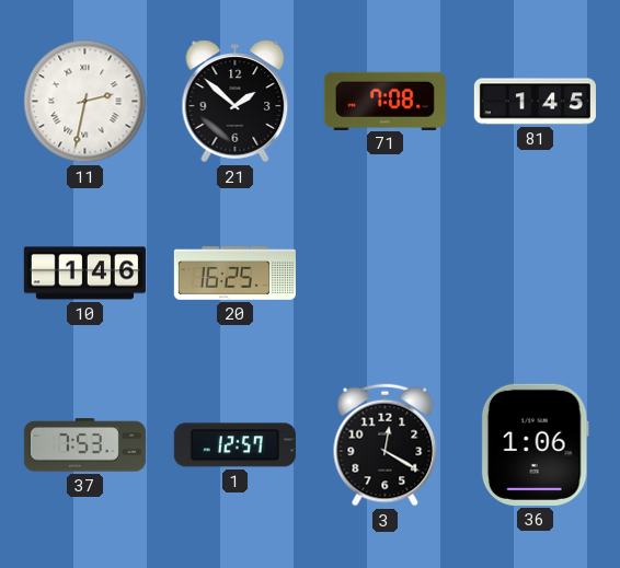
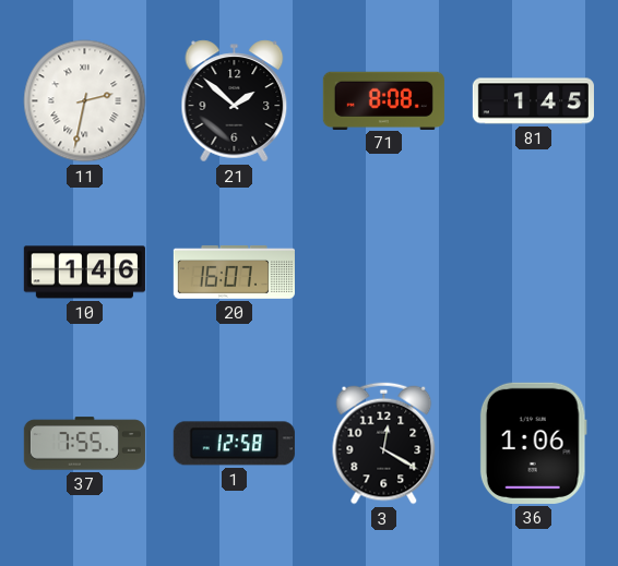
71: 7:08 -> 8:08
20: 16:25 -> 16:07
37: 7:53 -> 7:55
1: 12:57 -> 12:58
